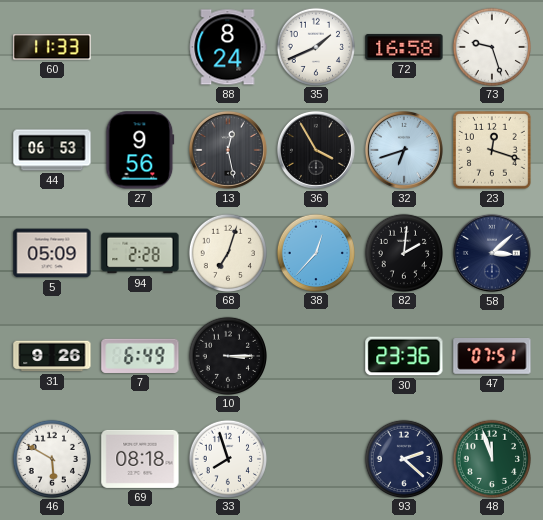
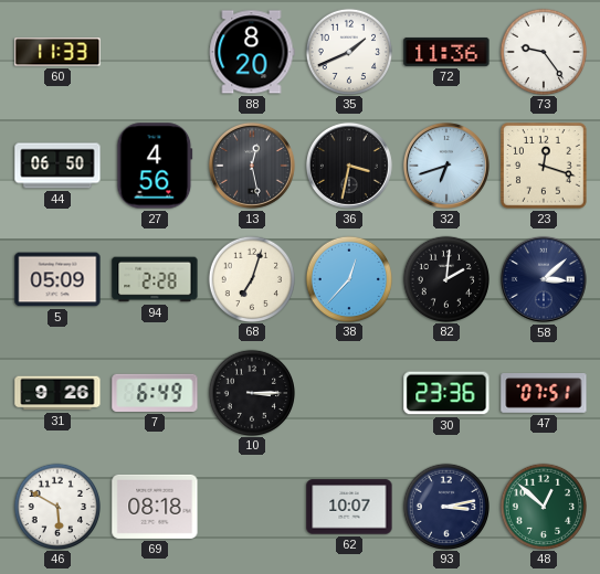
88: 8:24 -> 8:20
72: 16:58 -> 11:36
73: 9:27 -> 9:24
44: 06:53 -> 06:50
27: 9:56 -> 4:56
36: 3:55 -> 3:32
33: 7:57 -> none
62: none -> 10:07
93: 2:22 -> 3:13
48: 11:57 -> 12:52
